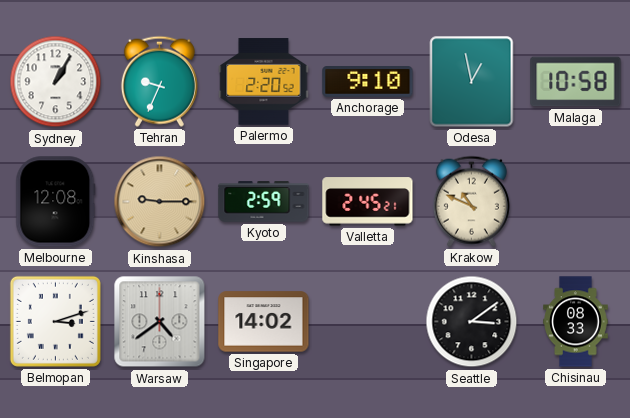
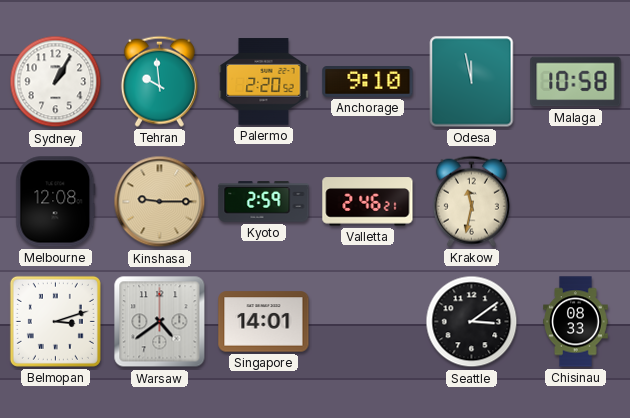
Tehran: 9:34 -> 9:59
Odesa: 12:58 -> 11:58
Valletta: 2:45 -> 2:46
Krakow: 10:49 -> 11:32
Singapore: 14:02 -> 14:01
